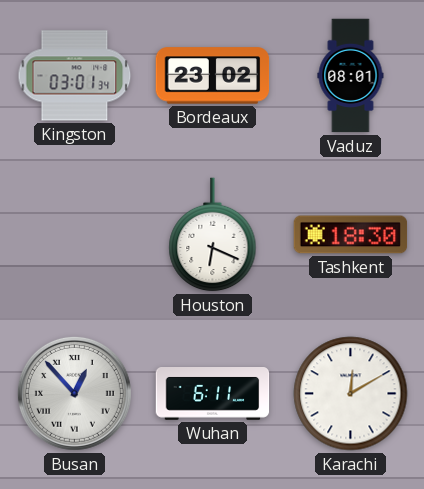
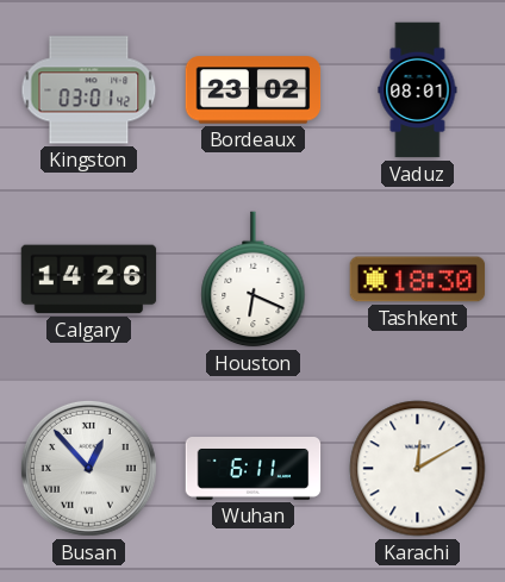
Kingston: 03:01:34 -> 03:01:42
Calgary: none -> 14:26
